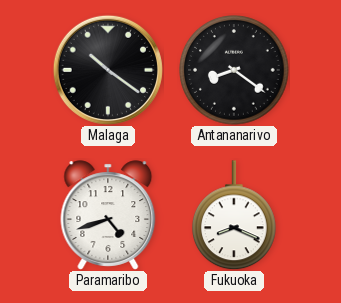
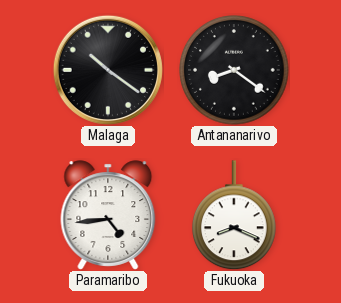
Paramaribo: 4:42 -> 4:44
